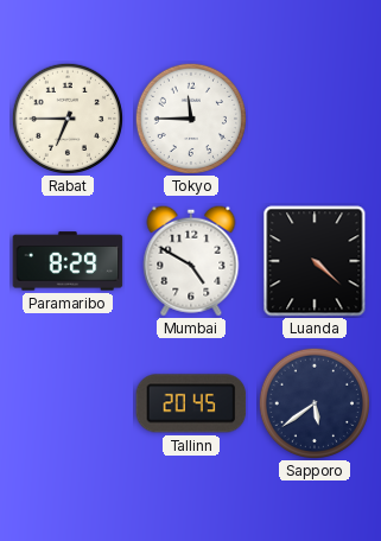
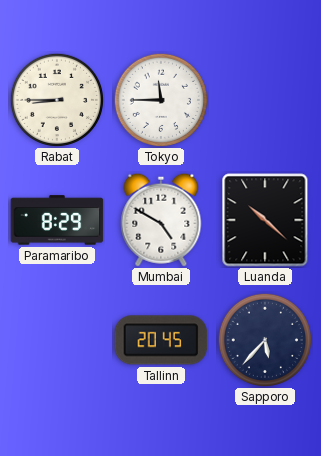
Rabat: 6:45 -> 8:45
Luanda: 4:22 -> 10:22
Sapporo: 5:39 -> 5:37
